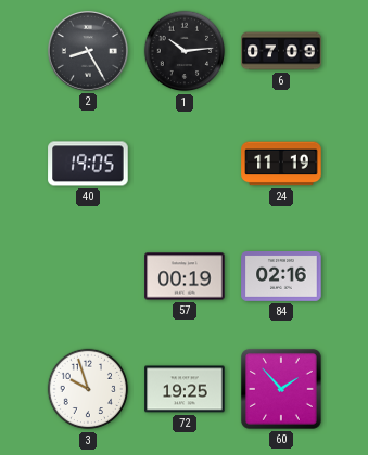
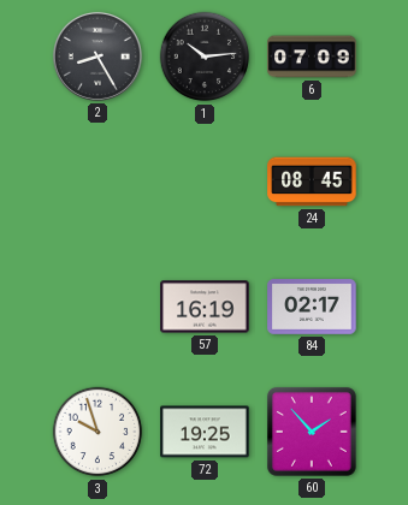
40: 19:05 -> none
24: 11:19 -> 08:45
57: 00:19 -> 16:19
84: 02:16 -> 02:17
